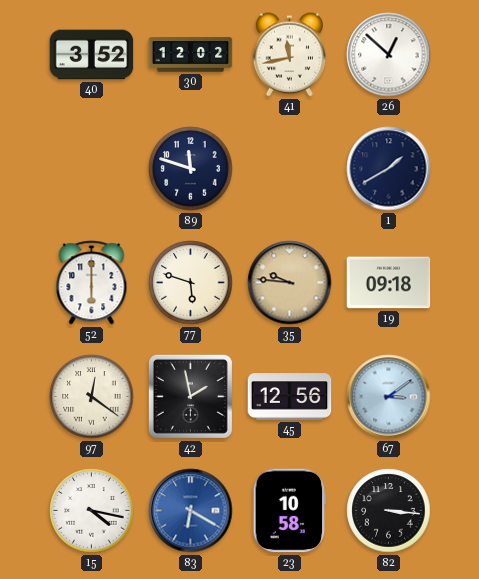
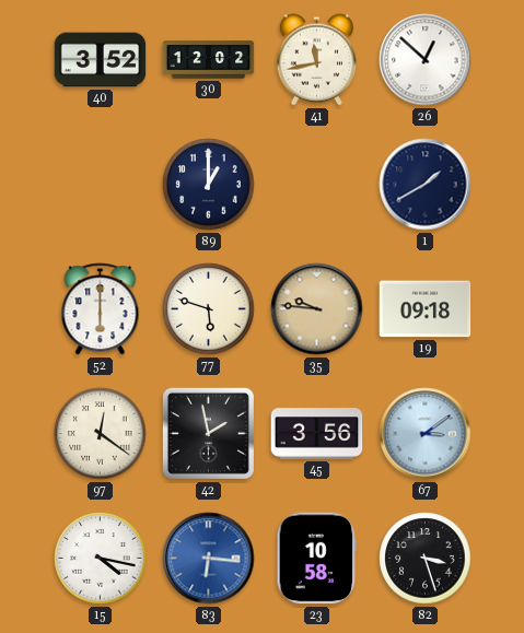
89: 11:48 -> 1:00
45: 12:56 -> 3:56
83: 6:20 -> 6:16
82: 3:16 -> 3:27
